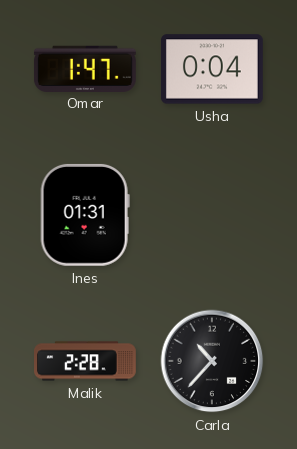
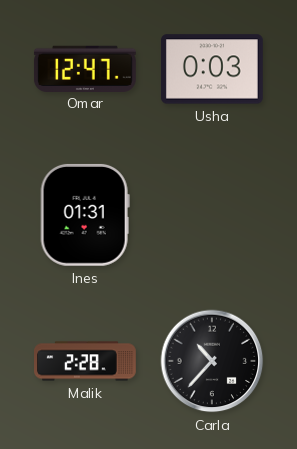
Omar: 1:47 -> 12:47
Usha: 0:04 -> 0:03
